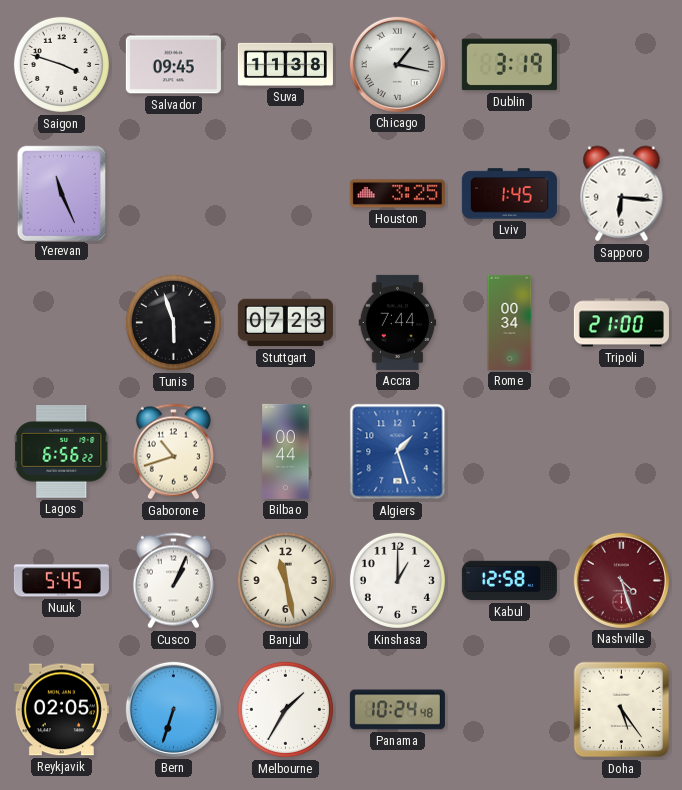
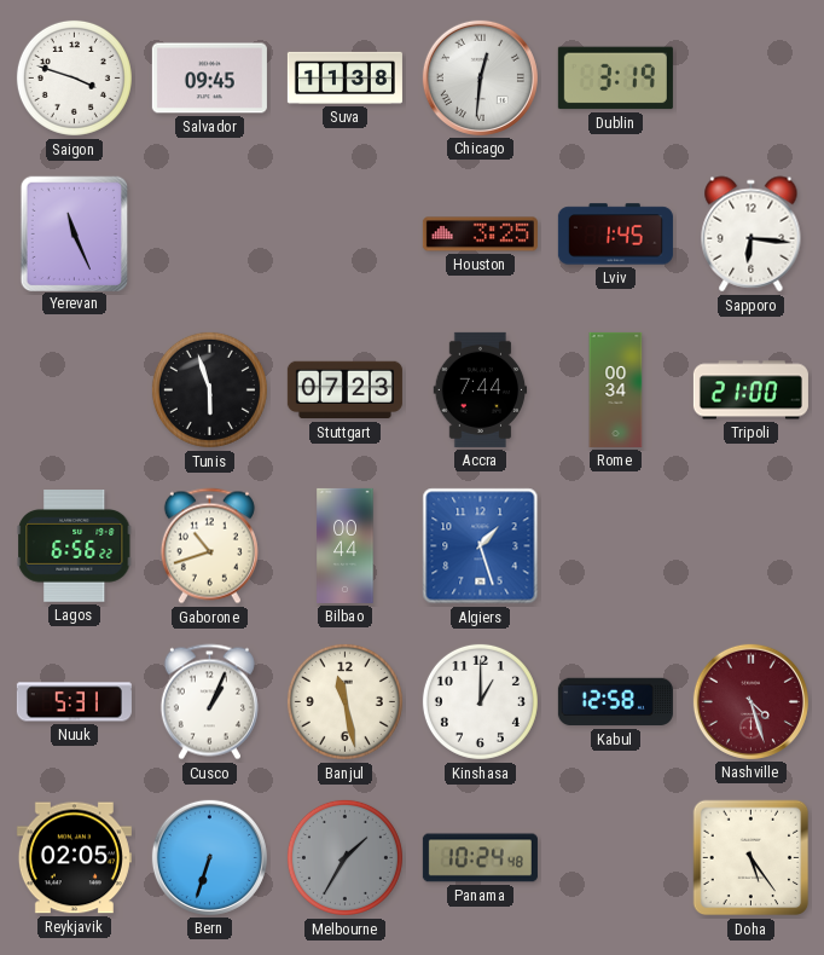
Chicago: 1:17 -> 12:31
Nuuk: 5:45 -> 5:31
Melbourne dial: white -> grey
